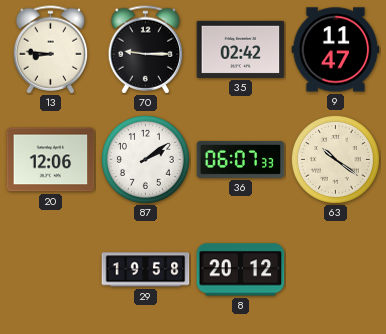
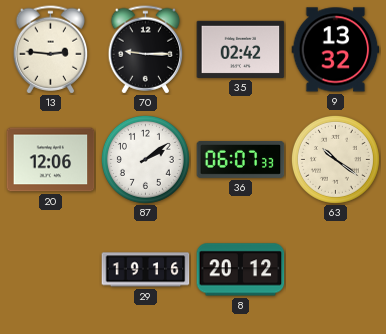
13: 8:46 -> 2:46
9: 11:47 -> 13:32
29: 19:58 -> 19:16
